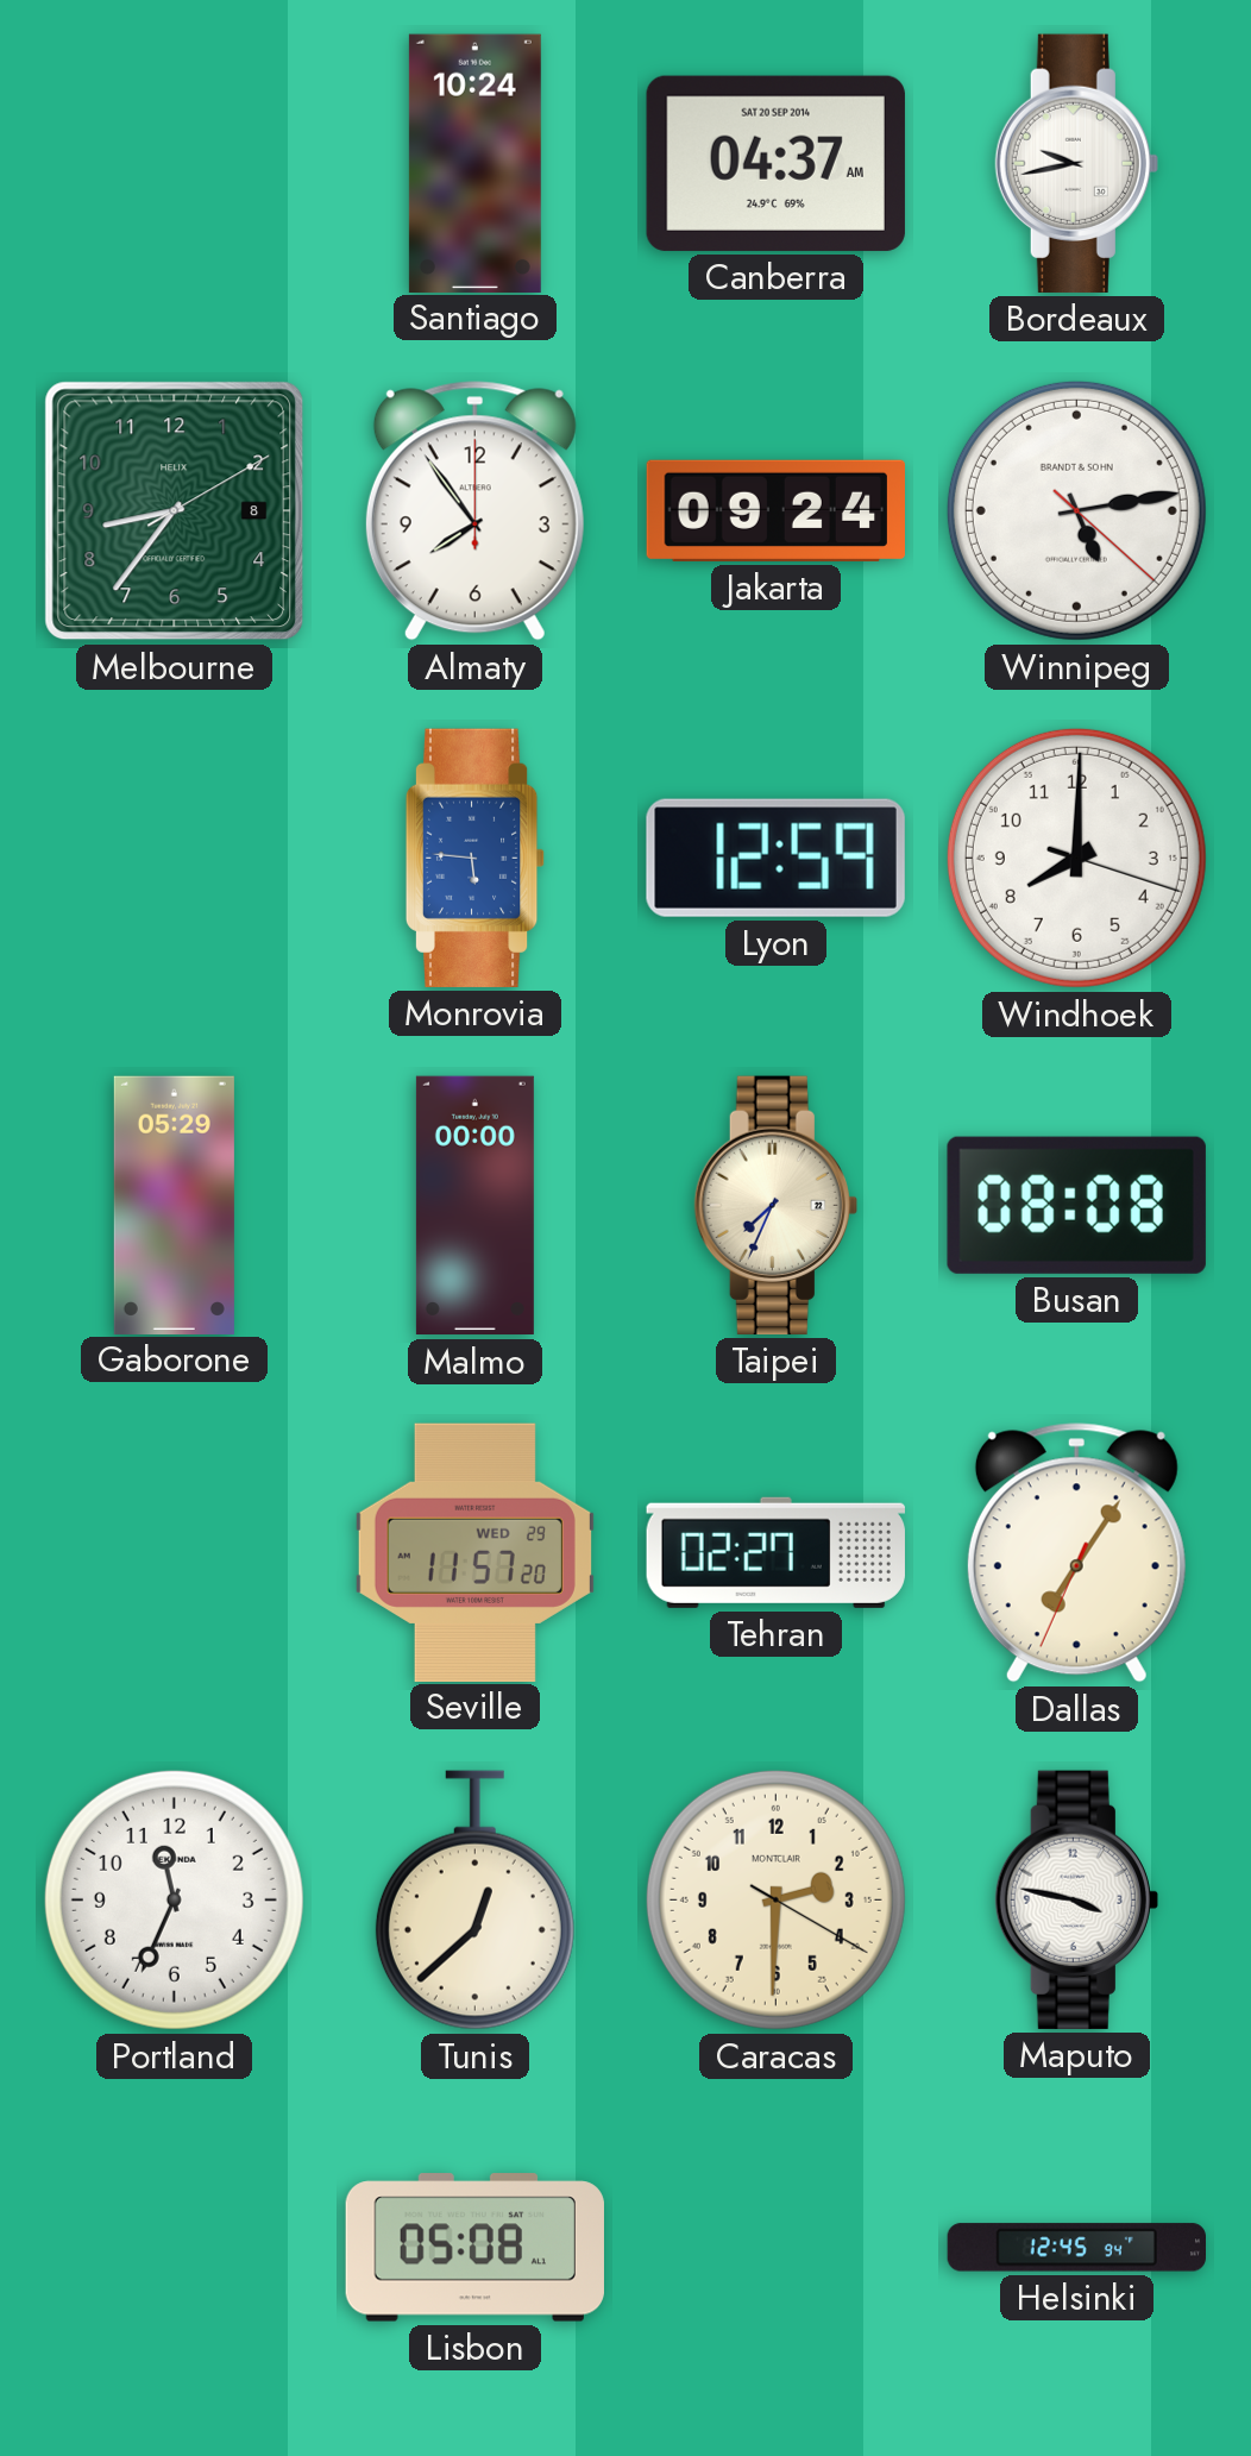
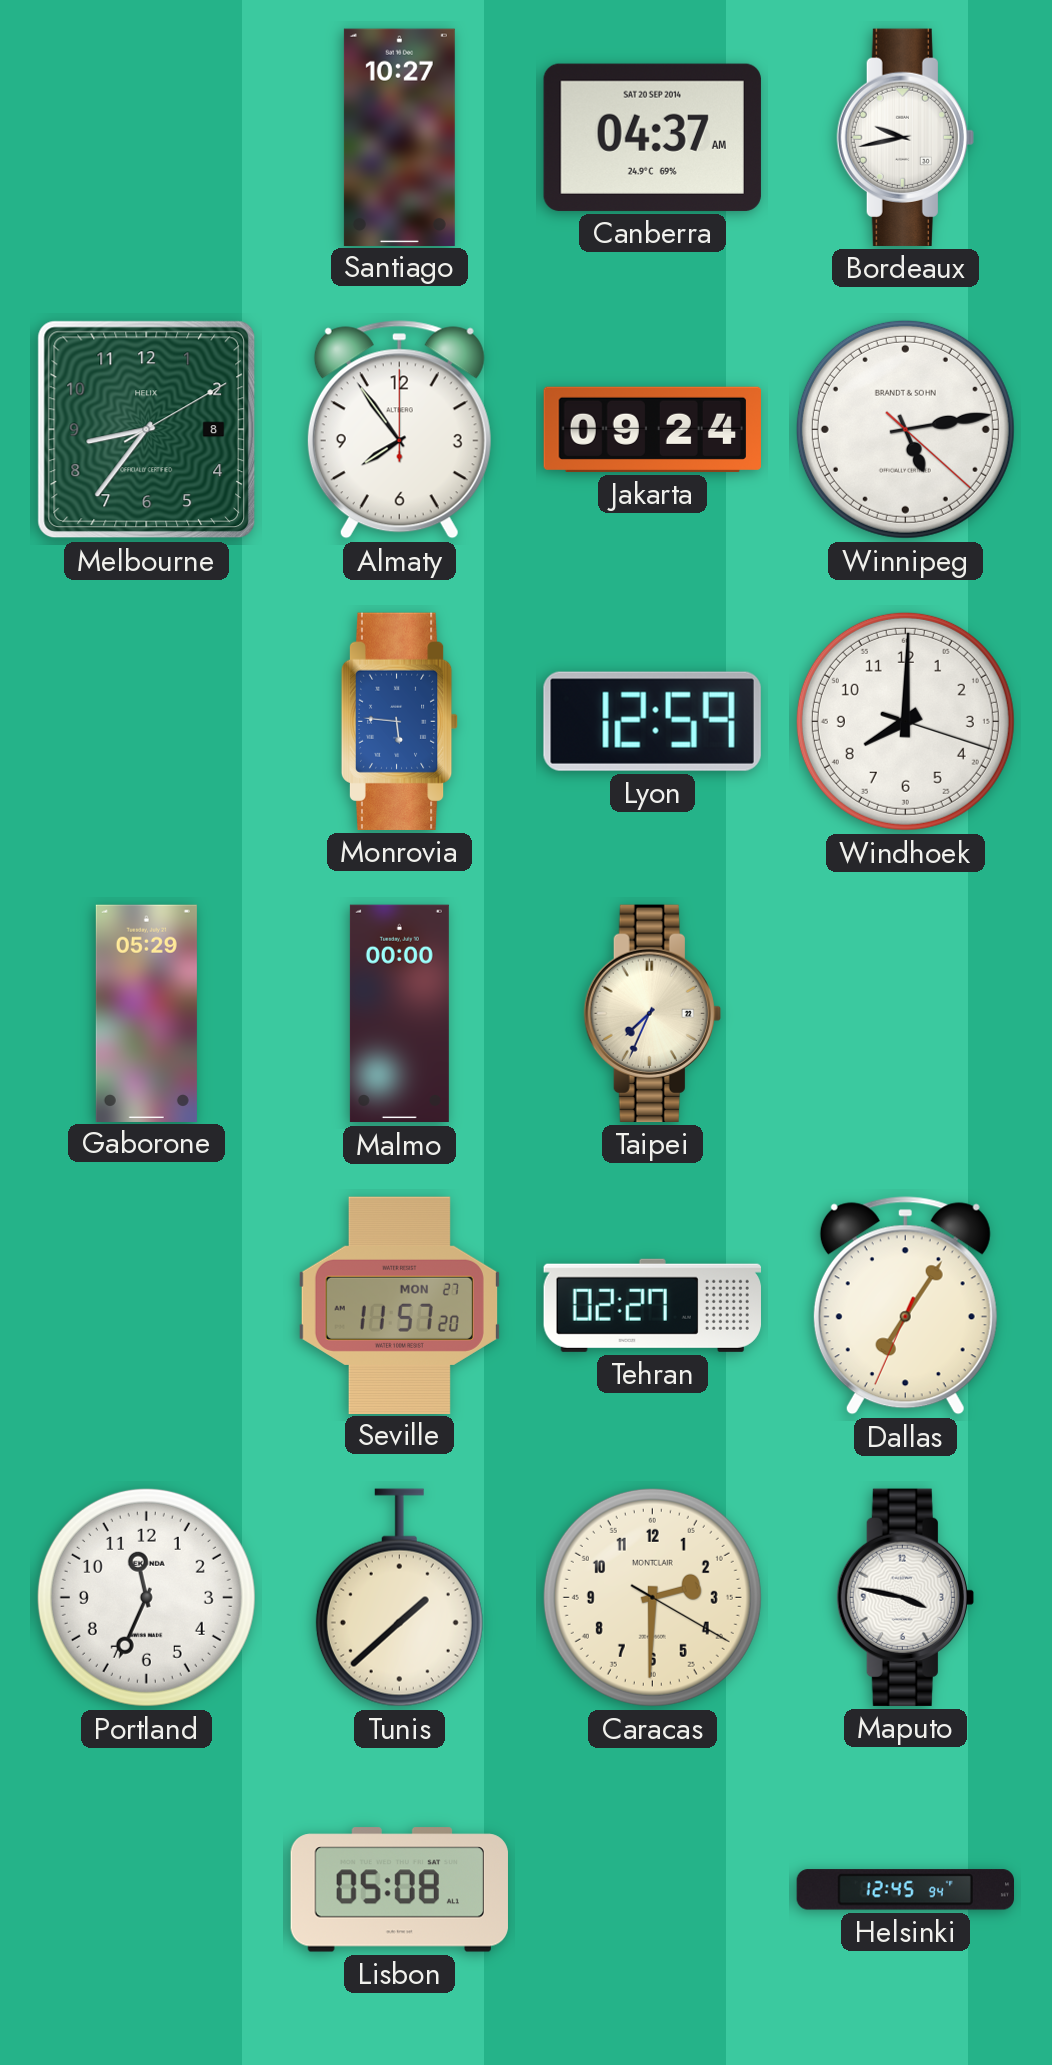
Santiago: 10:24 -> 10:27
Busan: 08:08 -> none
Seville date: WED 29 -> MON 27
Tunis: 12:38 -> 1:38
